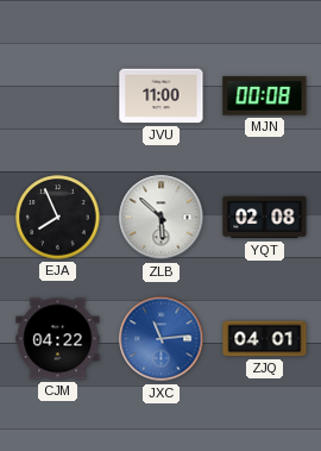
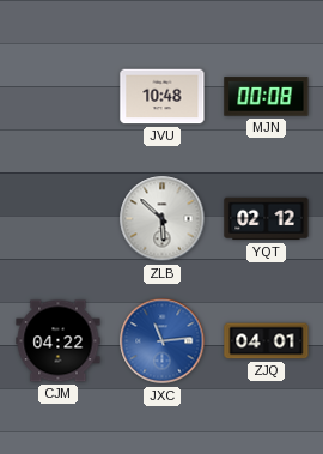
JVU: 11:00 -> 10:48
EJA: 7:56 -> none
YQT: 02:08 -> 02:12
